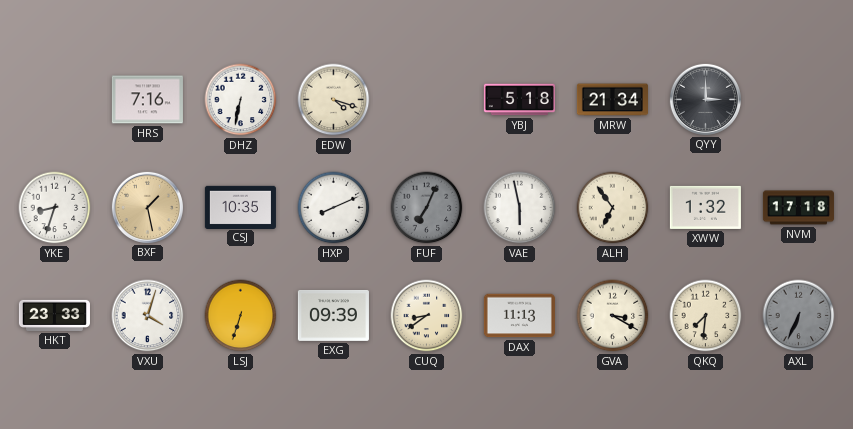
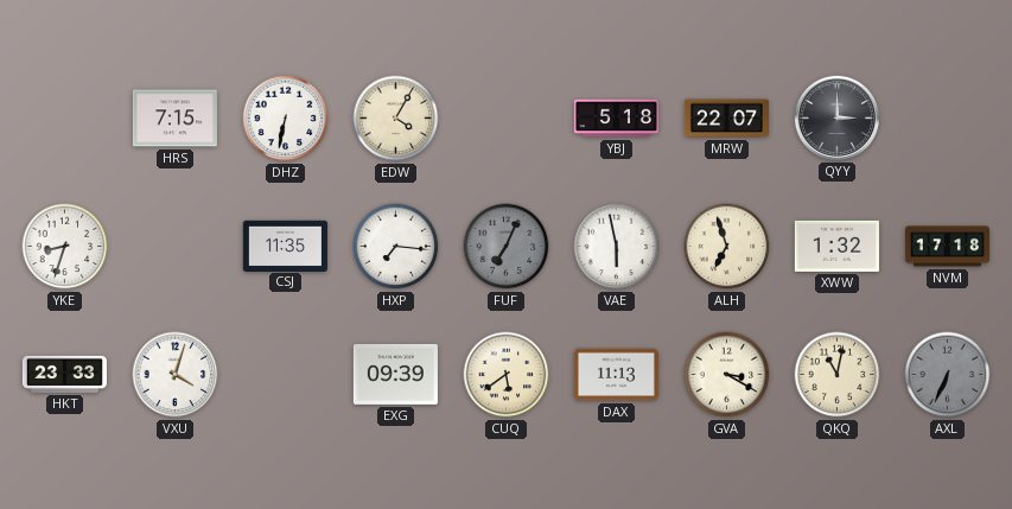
HRS: 7:16 -> 7:15
EDW: 4:18 -> 4:05
MRW: 21:34 -> 22:07
BXF: 1:28 -> none
CSJ: 10:35 -> 11:35
HXP: 8:11 -> 7:16
ALH: 6:54 -> 6:57
LSJ: 6:33 -> none
CUQ: 8:39 -> 5:39
QKQ: 7:31 -> 11:02
